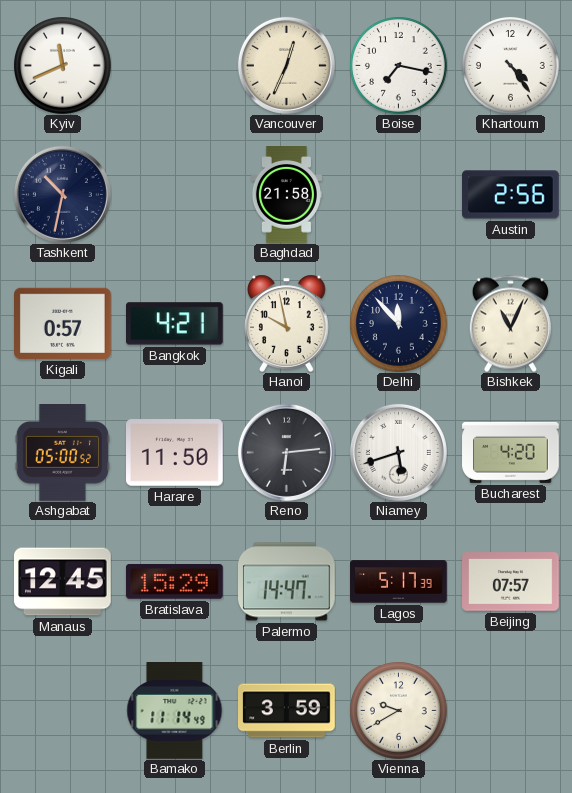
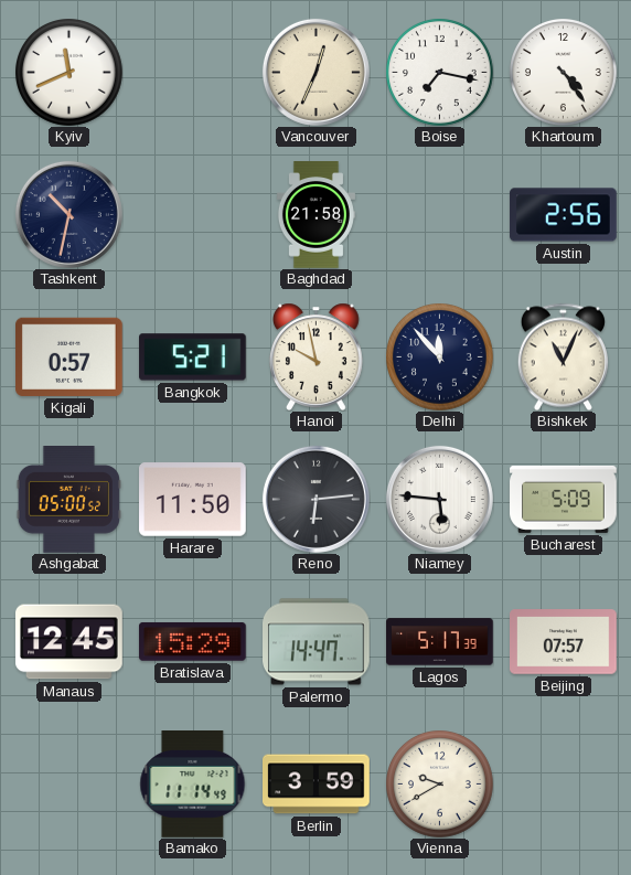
Bangkok: 4:21 -> 5:21
Niamey: 5:42 -> 5:46
Bucharest: 4:20 -> 5:09
